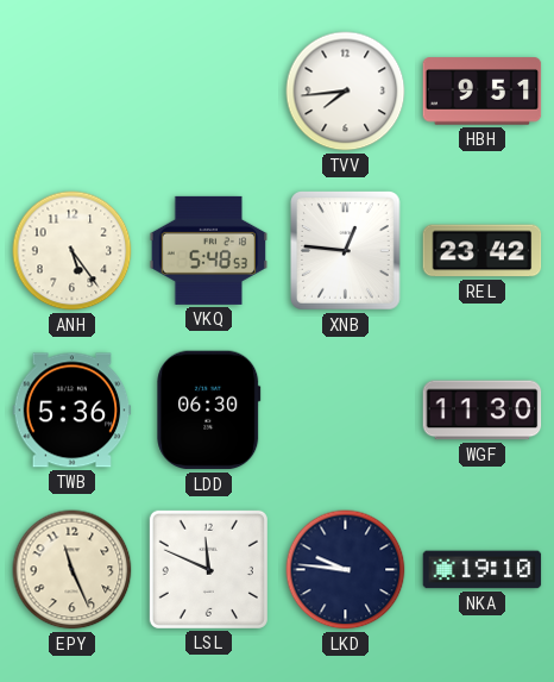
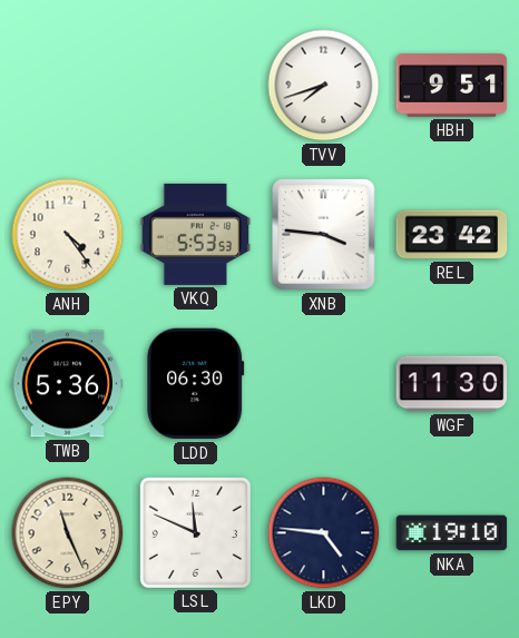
TVV: 7:44 -> 7:42
ANH: 5:24 -> 4:24
VKQ: 5:48 -> 5:53
XNB: 12:46 -> 3:46
LKD: 9:46 -> 4:46
